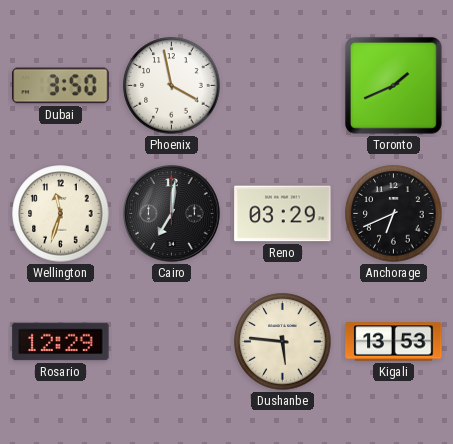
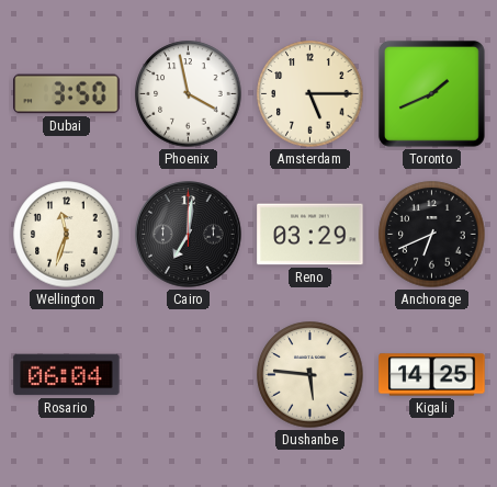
Amsterdam: none -> 5:15
Rosario: 12:29 -> 06:04
Kigali: 13:53 -> 14:25
